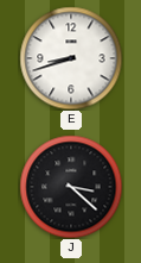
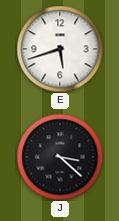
E: 8:42 -> 5:42
